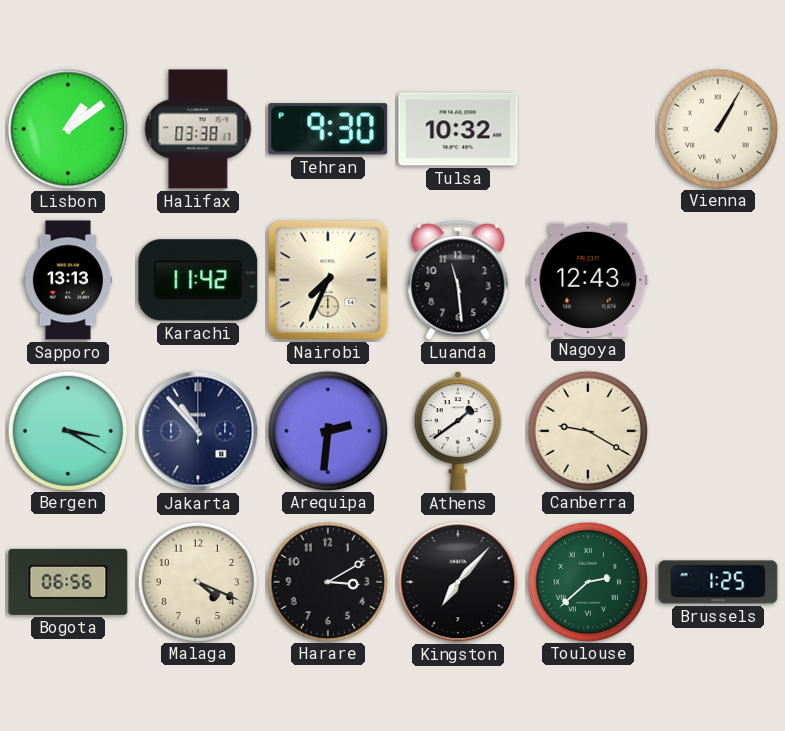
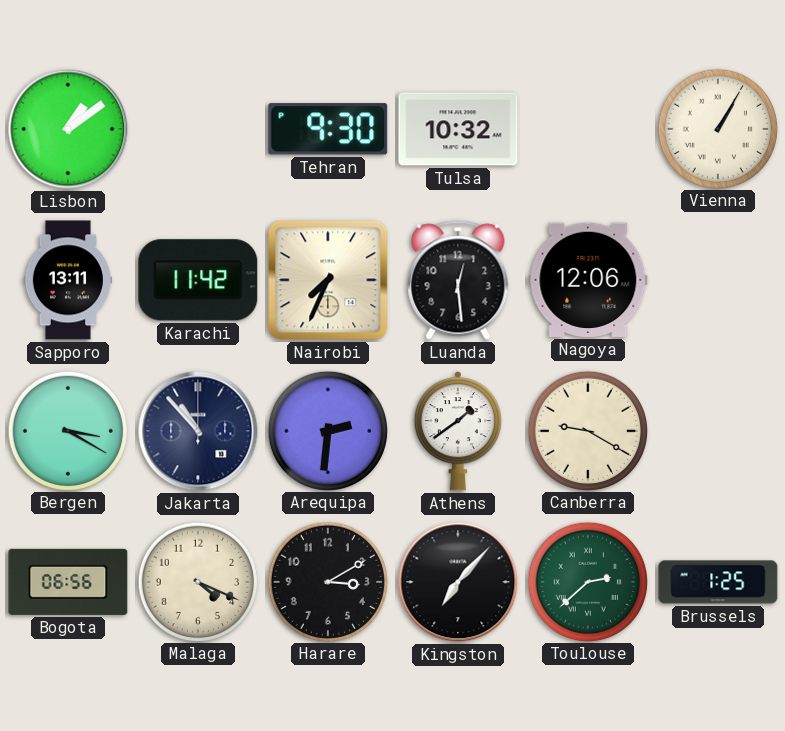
Halifax: 03:38 -> none
Sapporo: 13:13 -> 13:11
Luanda: 11:29 -> 12:29
Nagoya: 12:43 -> 12:06
